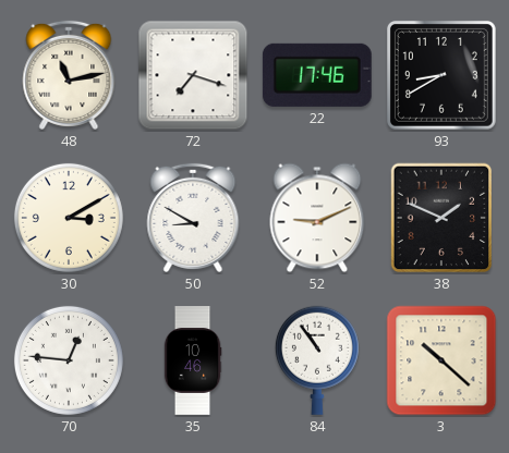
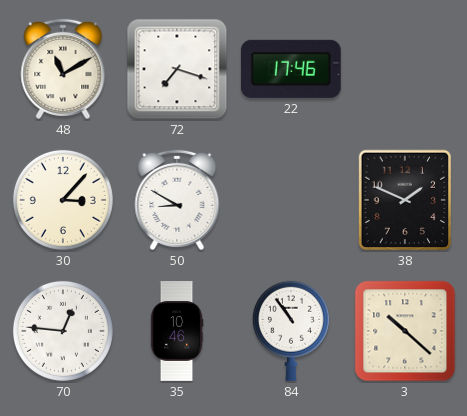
48: 11:13 -> 11:10
93: 8:40 -> none
30: 3:10 -> 3:07
52: 9:11 -> none
